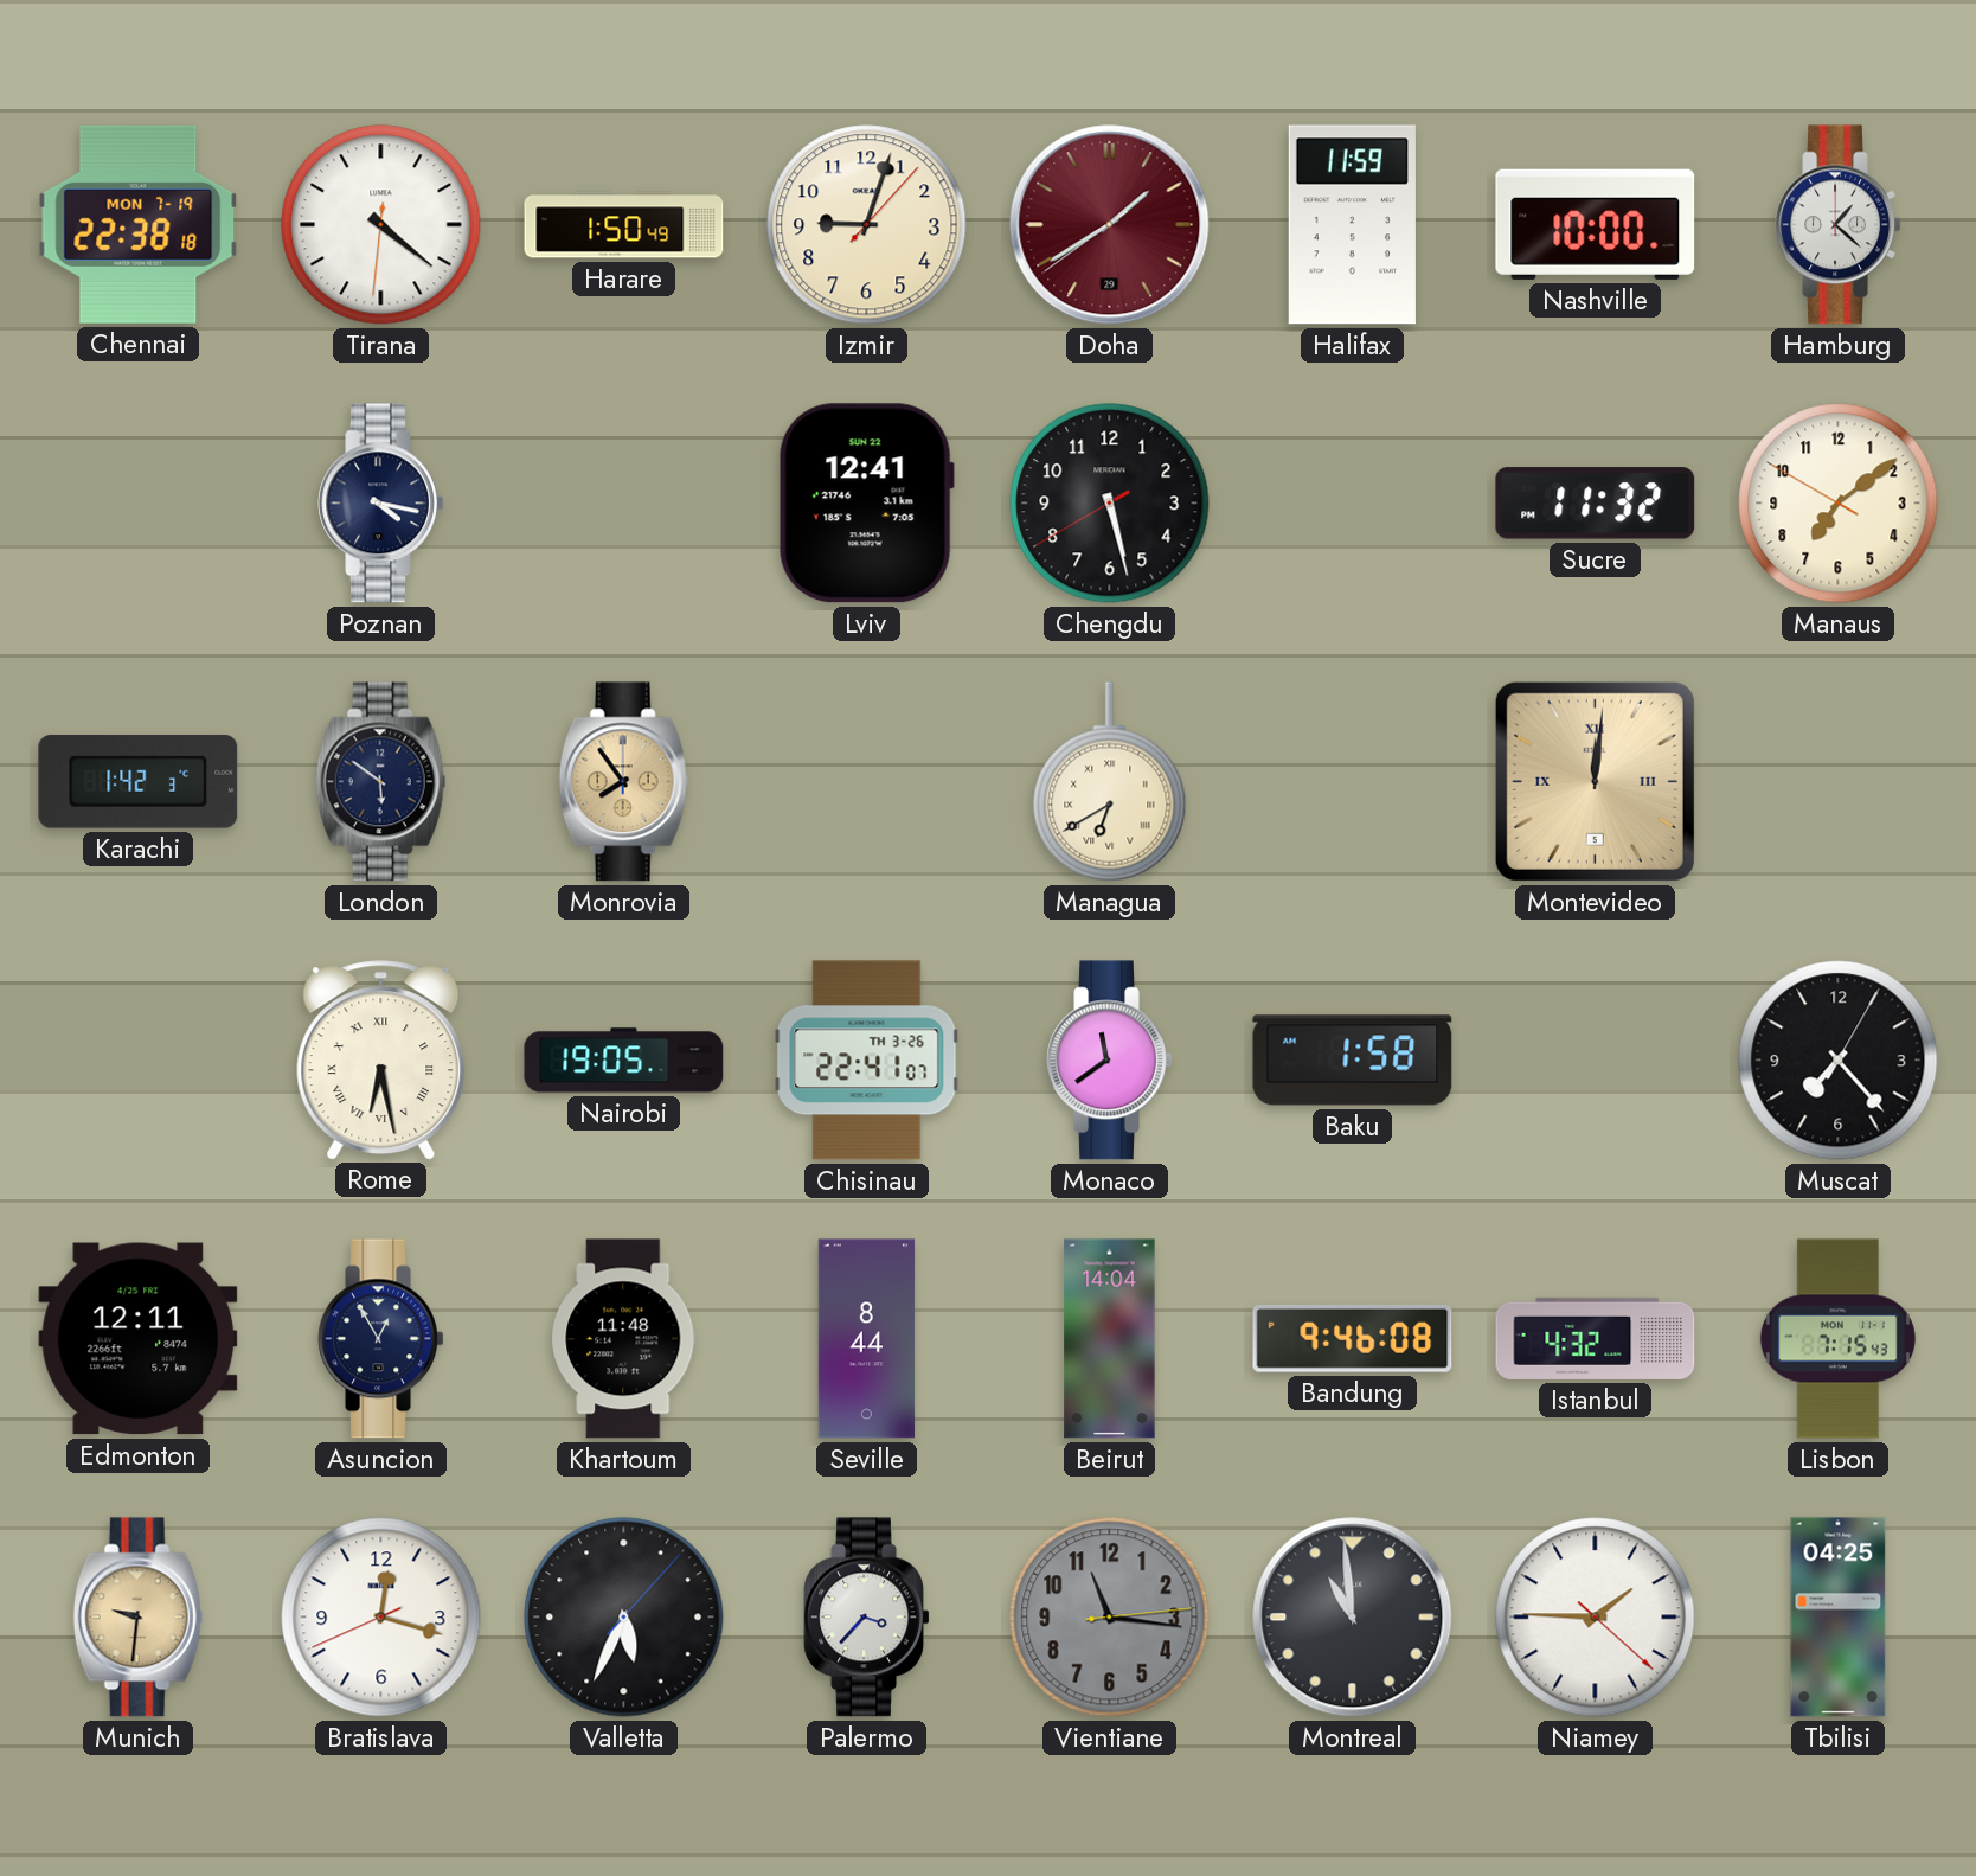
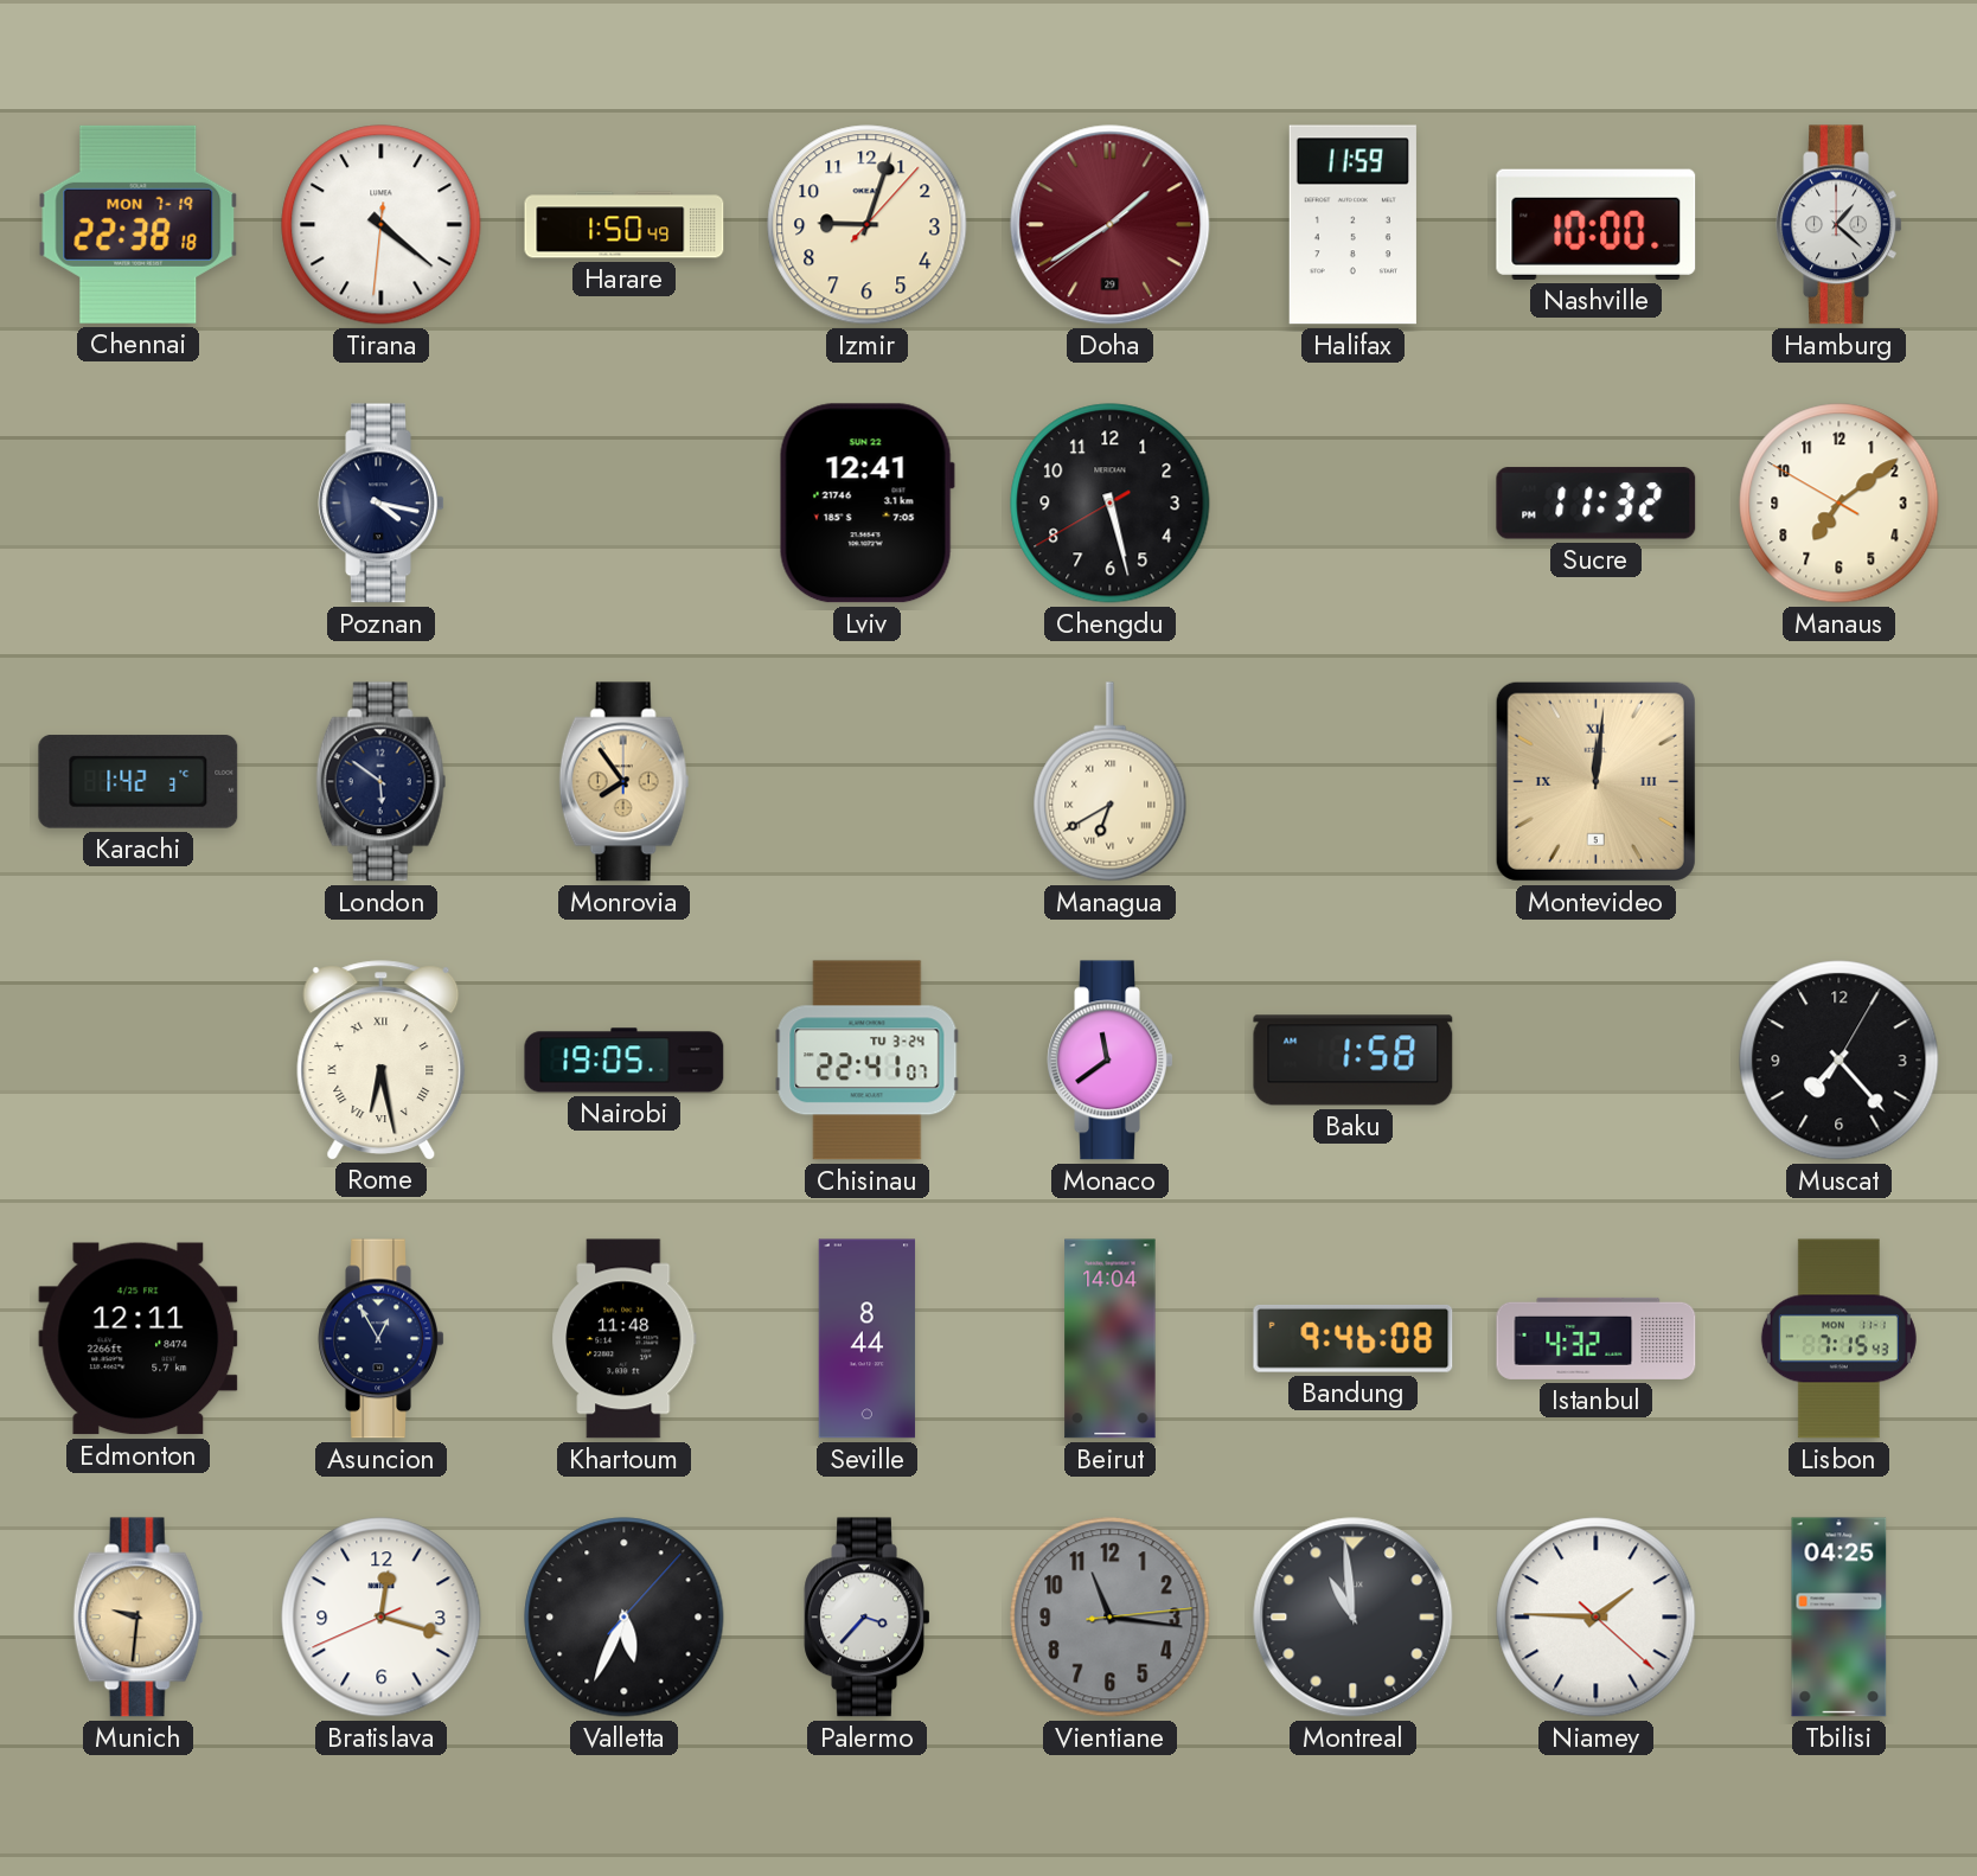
Chisinau date: TH 3-26 -> TU 3-24
